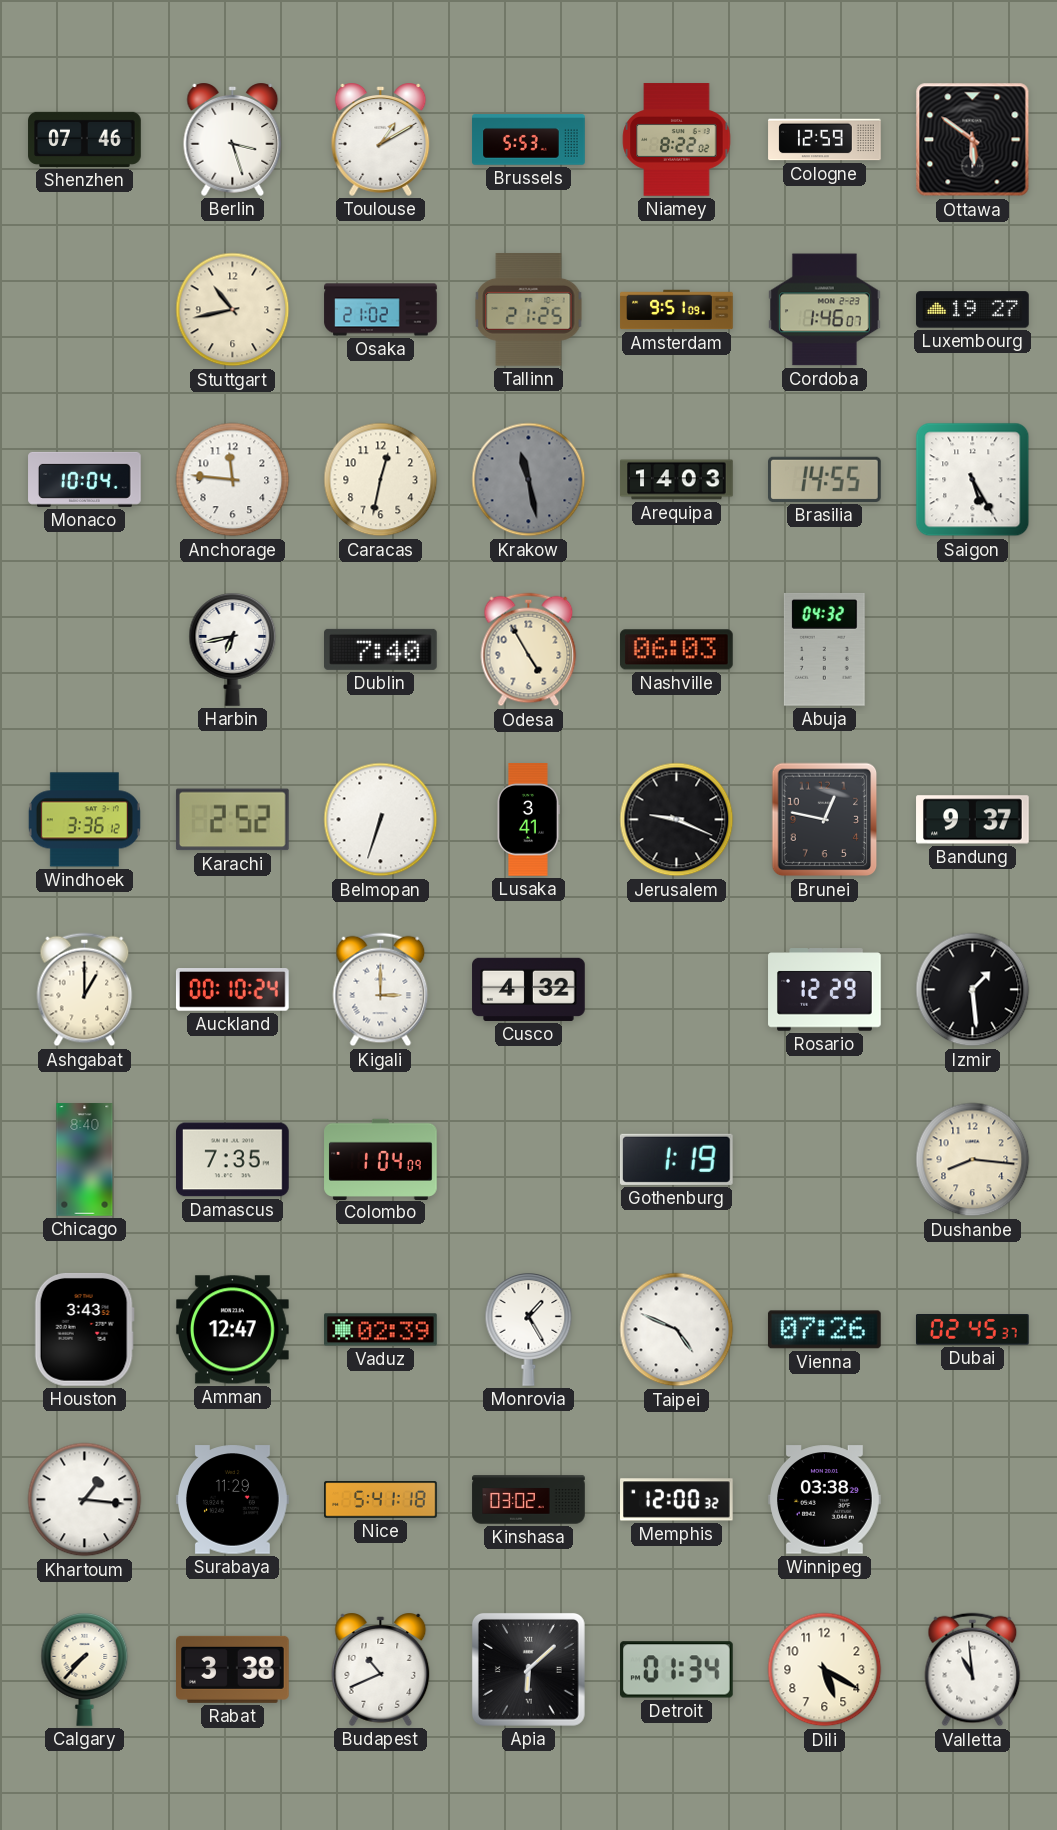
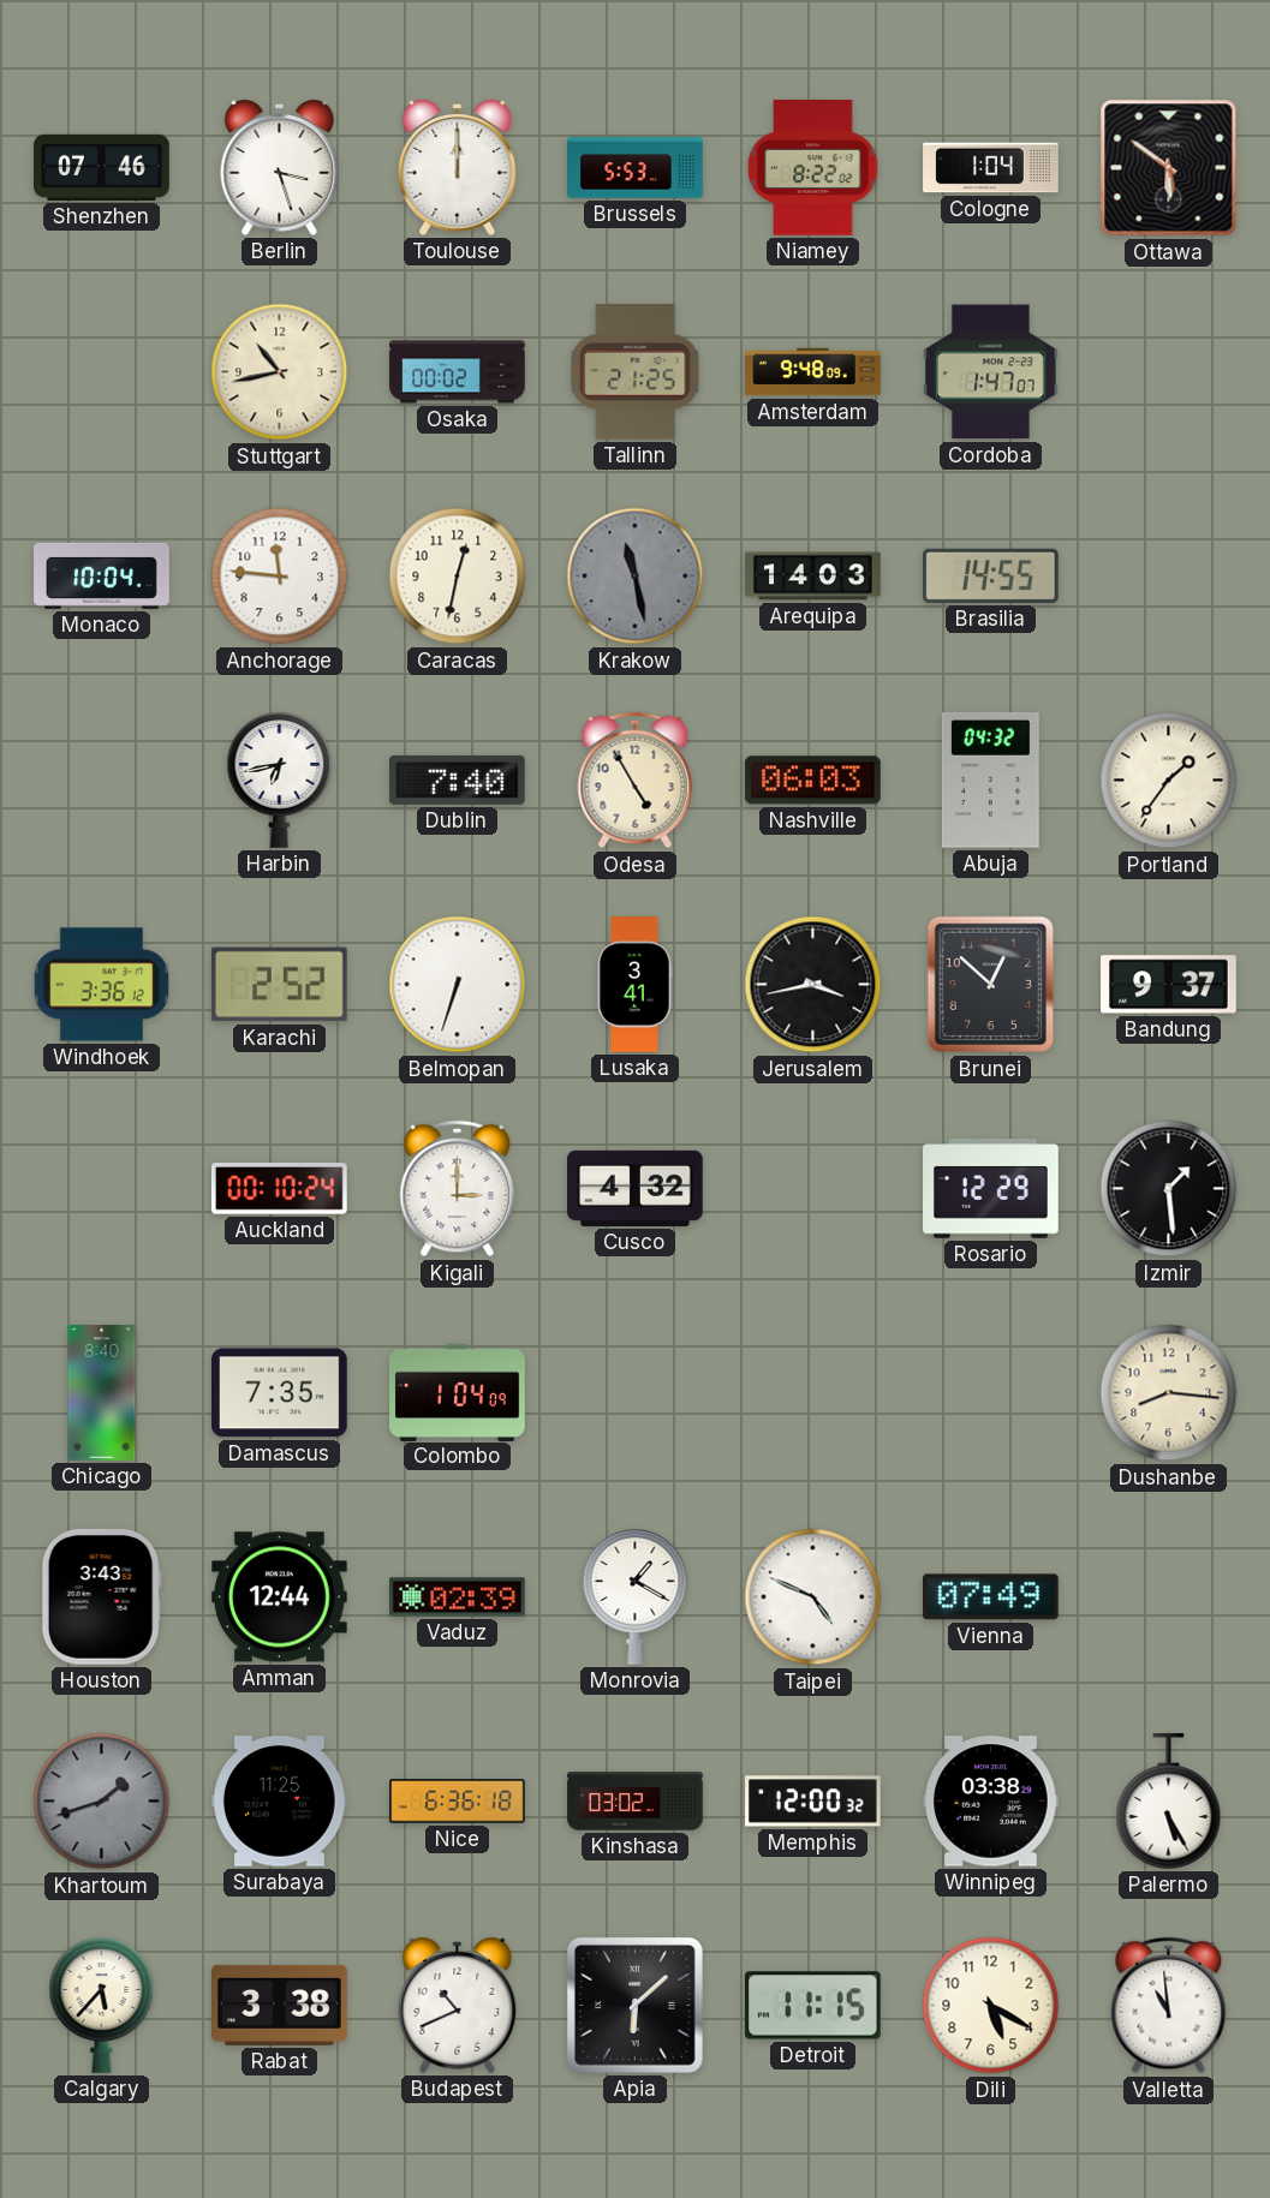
Toulouse: 1:10 -> 12:00
Cologne: 12:59 -> 1:04
Osaka: 21:02 -> 00:02
Amsterdam: 9:51 -> 9:48
Cordoba: 1:46 -> 1:47
Luxembourg: 19:27 -> none
Saigon: 5:25 -> none
Portland: none -> 1:36
Jerusalem: 9:19 -> 3:43
Brunei: 12:47 -> 12:52
Ashgabat: 1:00 -> none
Gothenburg: 1:19 -> none
Amman: 12:47 -> 12:44
Monrovia: 1:25 -> 1:20
Vienna: 07:26 -> 07:49
Dubai: 02:45 -> none
Khartoum: 1:16 -> 1:42
Khartoum dial: white -> grey
Surabaya: 11:29 -> 11:25
Nice: 5:41 -> 6:36
Palermo: none -> 5:25
Calgary: 7:37 -> 5:37
Detroit: 01:34 -> 11:15
